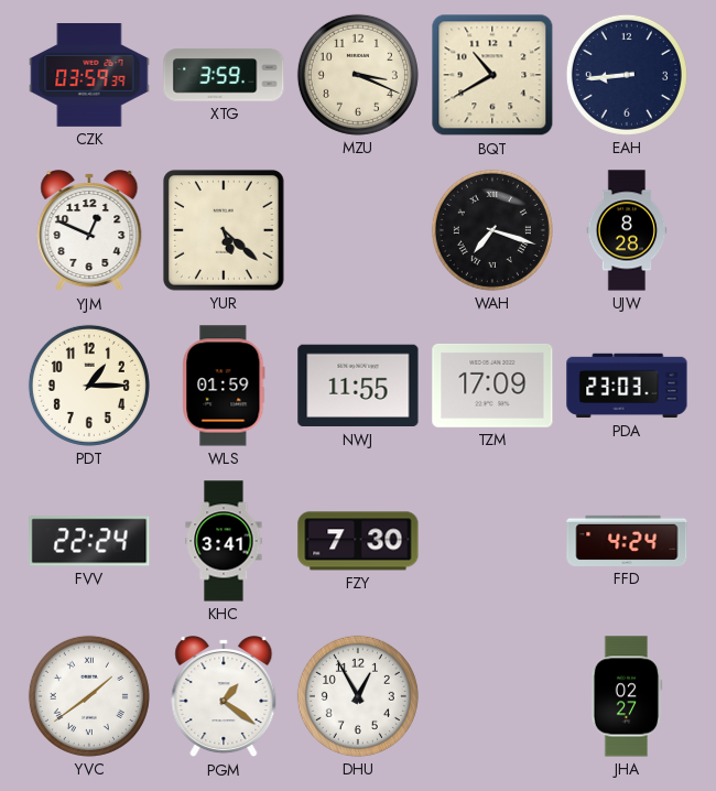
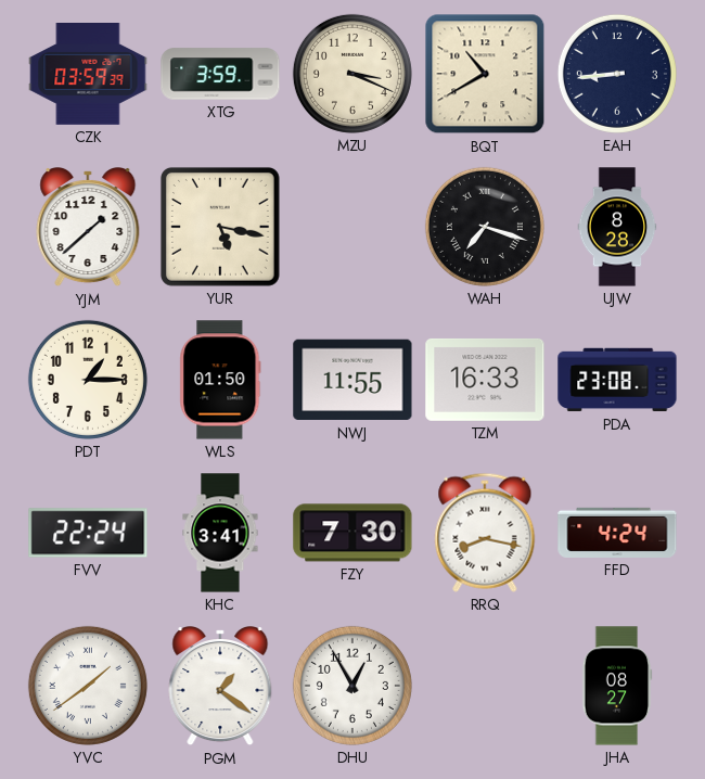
YJM: 12:49 -> 1:38
YUR: 5:22 -> 5:17
WLS: 01:59 -> 01:50
TZM: 17:09 -> 16:33
PDA: 23:03 -> 23:08
RRQ: none -> 8:17
JHA: 02:27 -> 08:27
